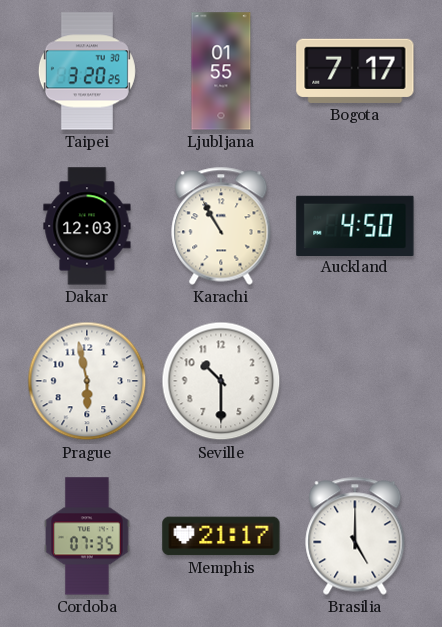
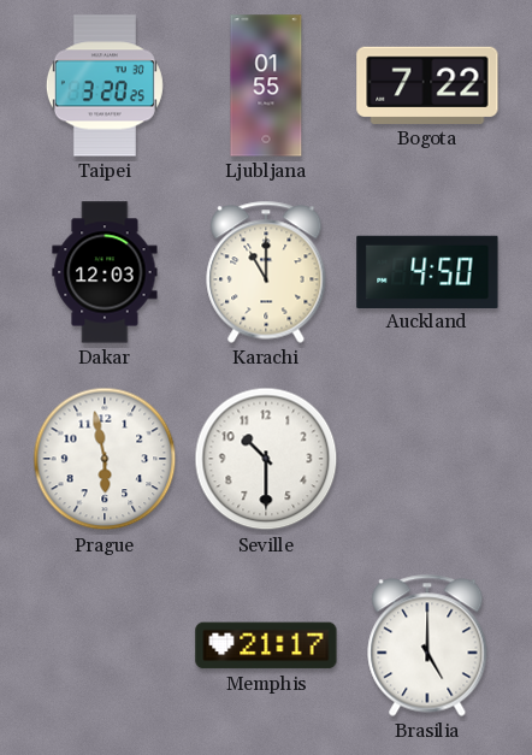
Bogota: 7:17 -> 7:22
Karachi: 10:55 -> 11:00
Cordoba: 07:35 -> none
